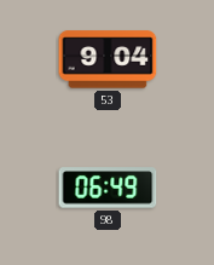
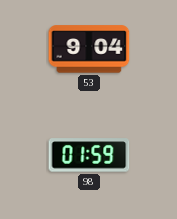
98: 06:49 -> 01:59
